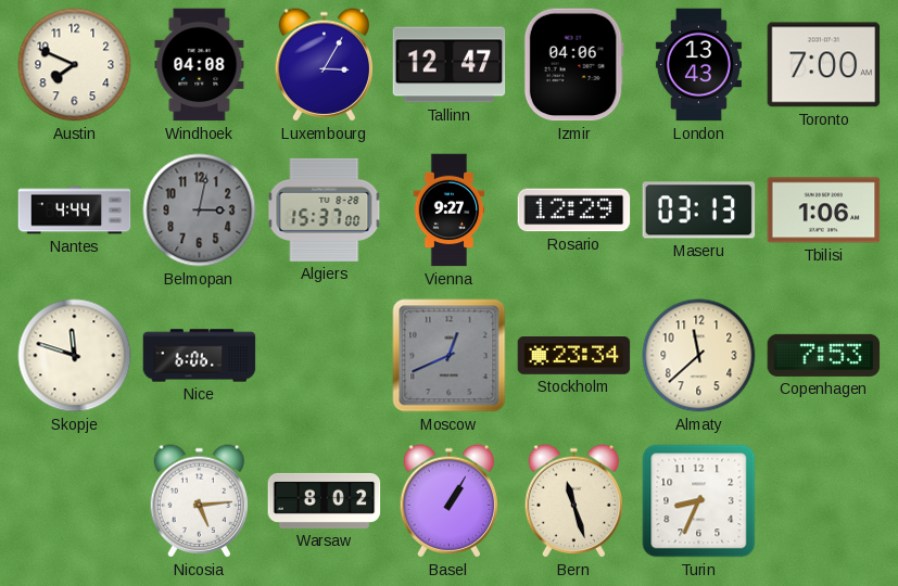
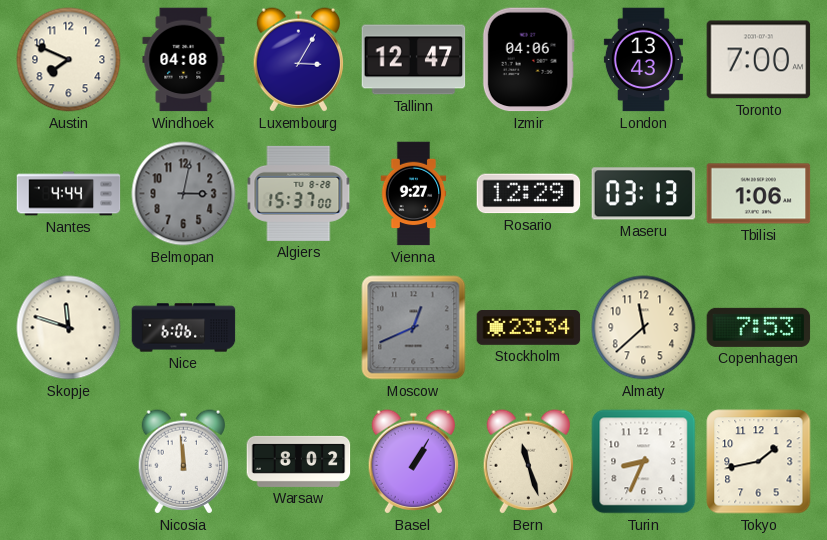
Nicosia: 5:14 -> 11:59
Tokyo: none -> 1:43
